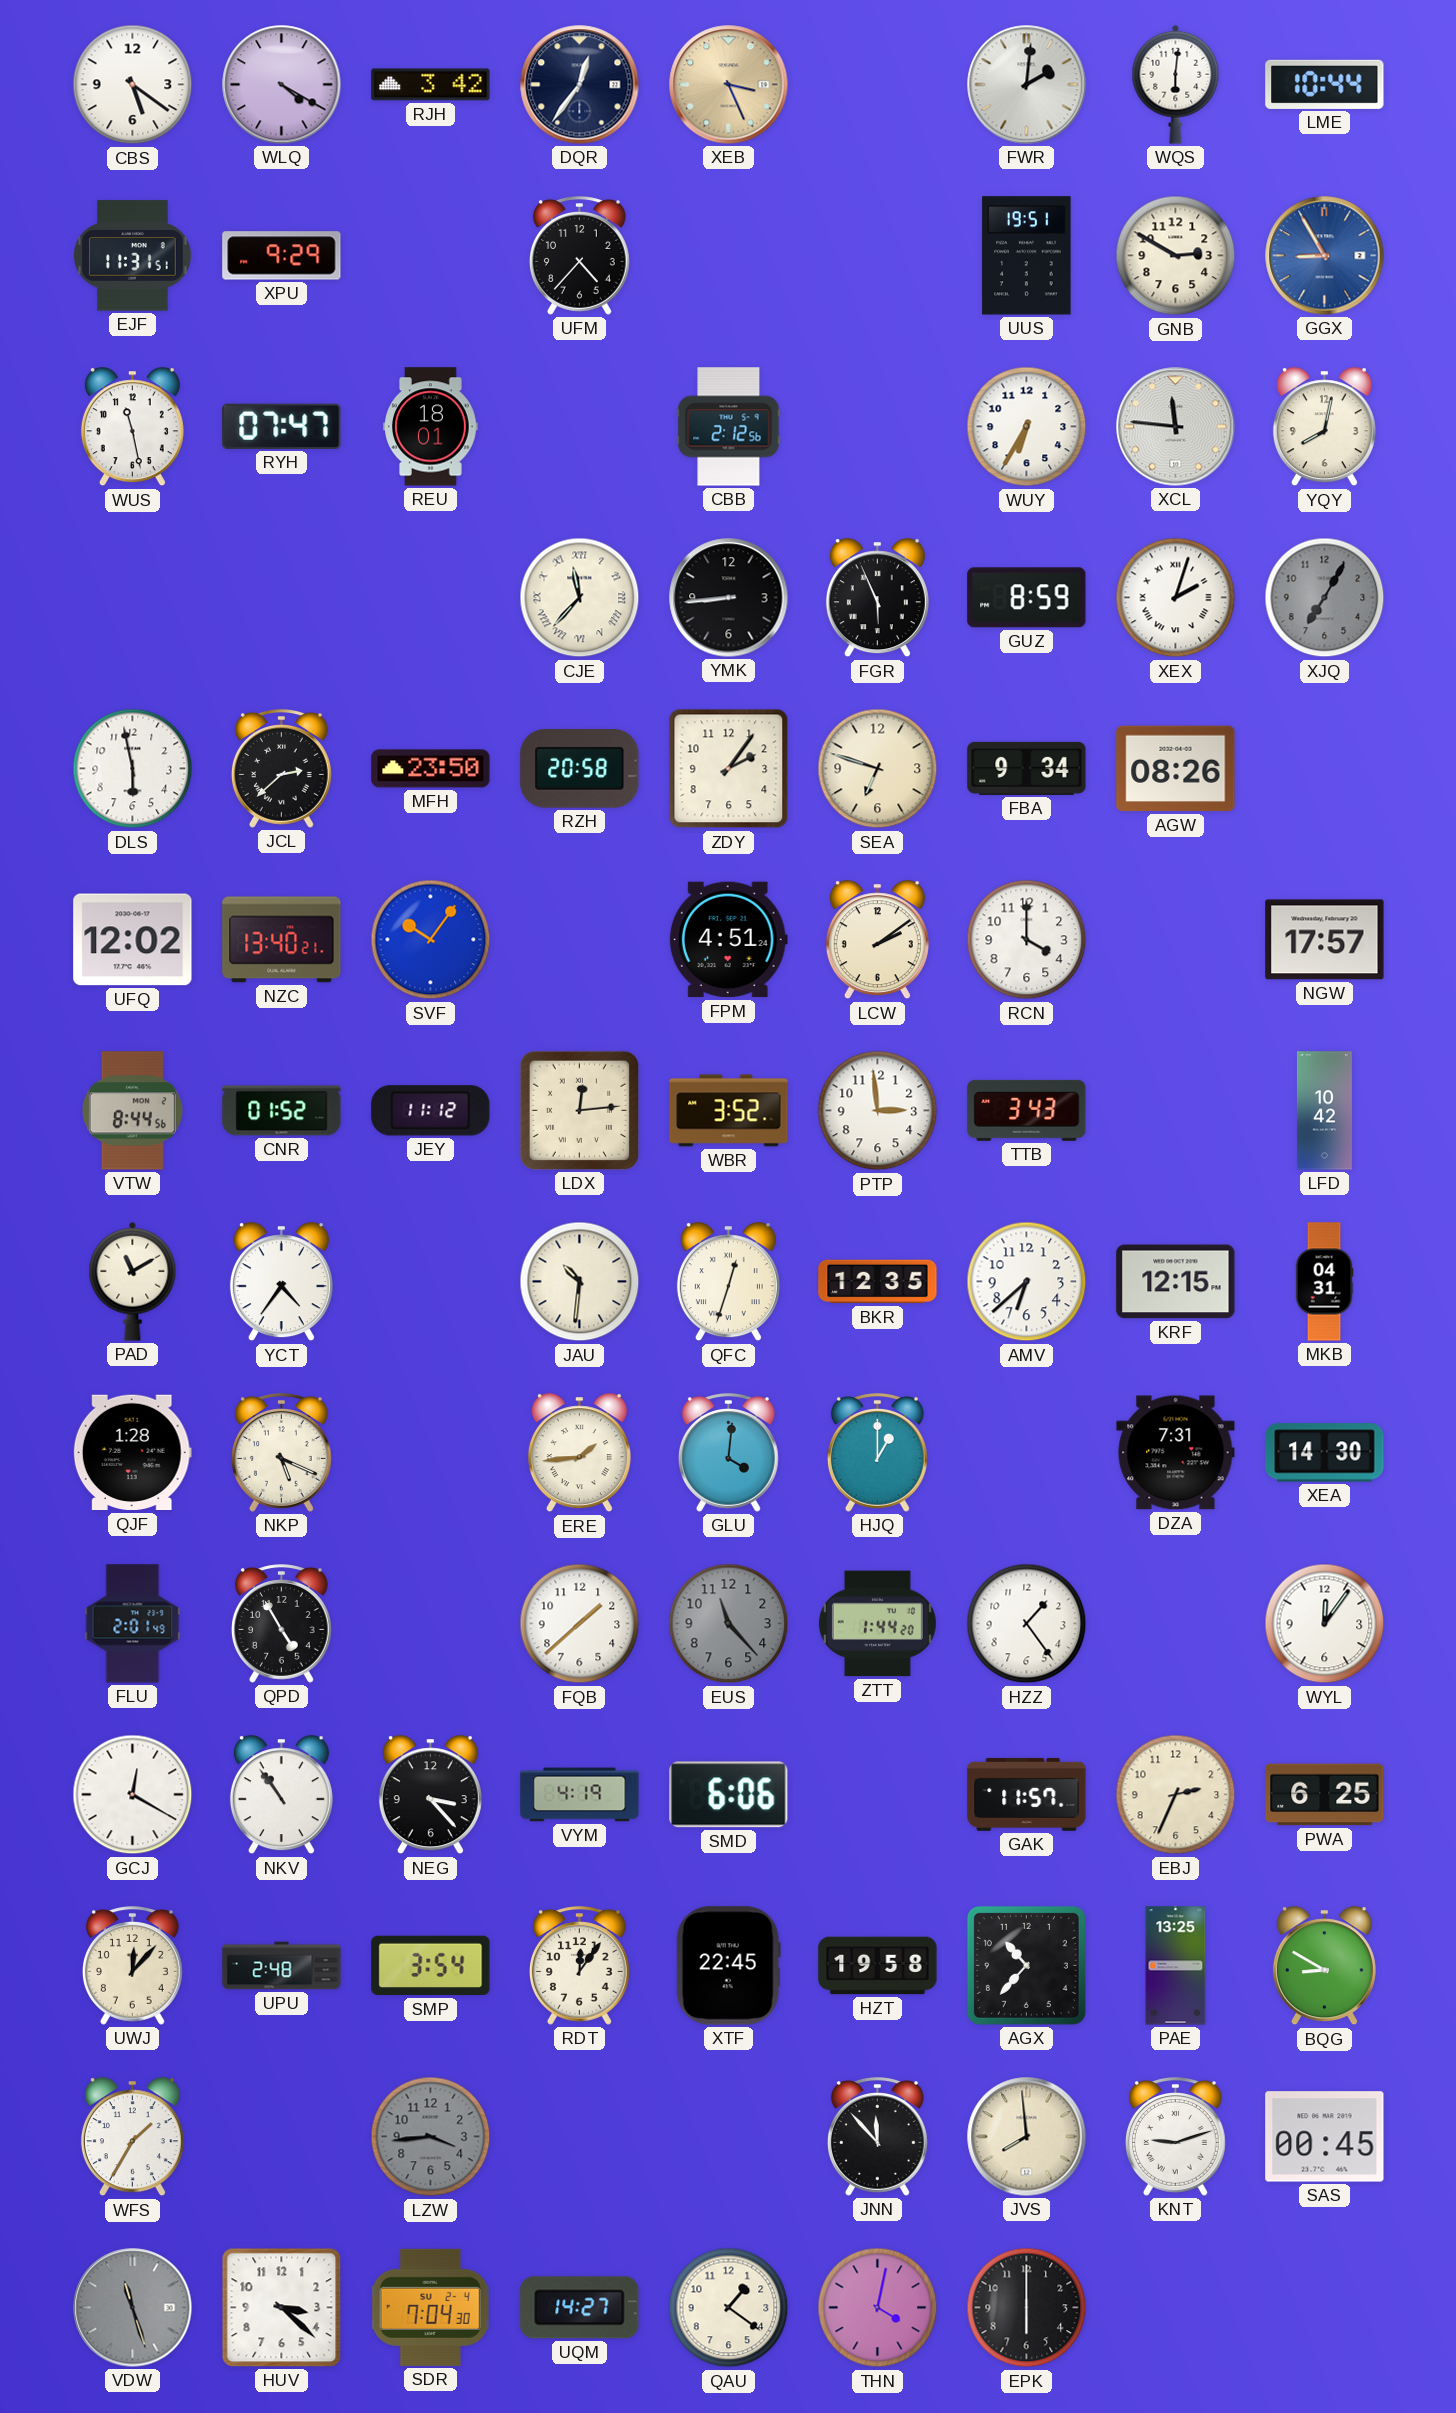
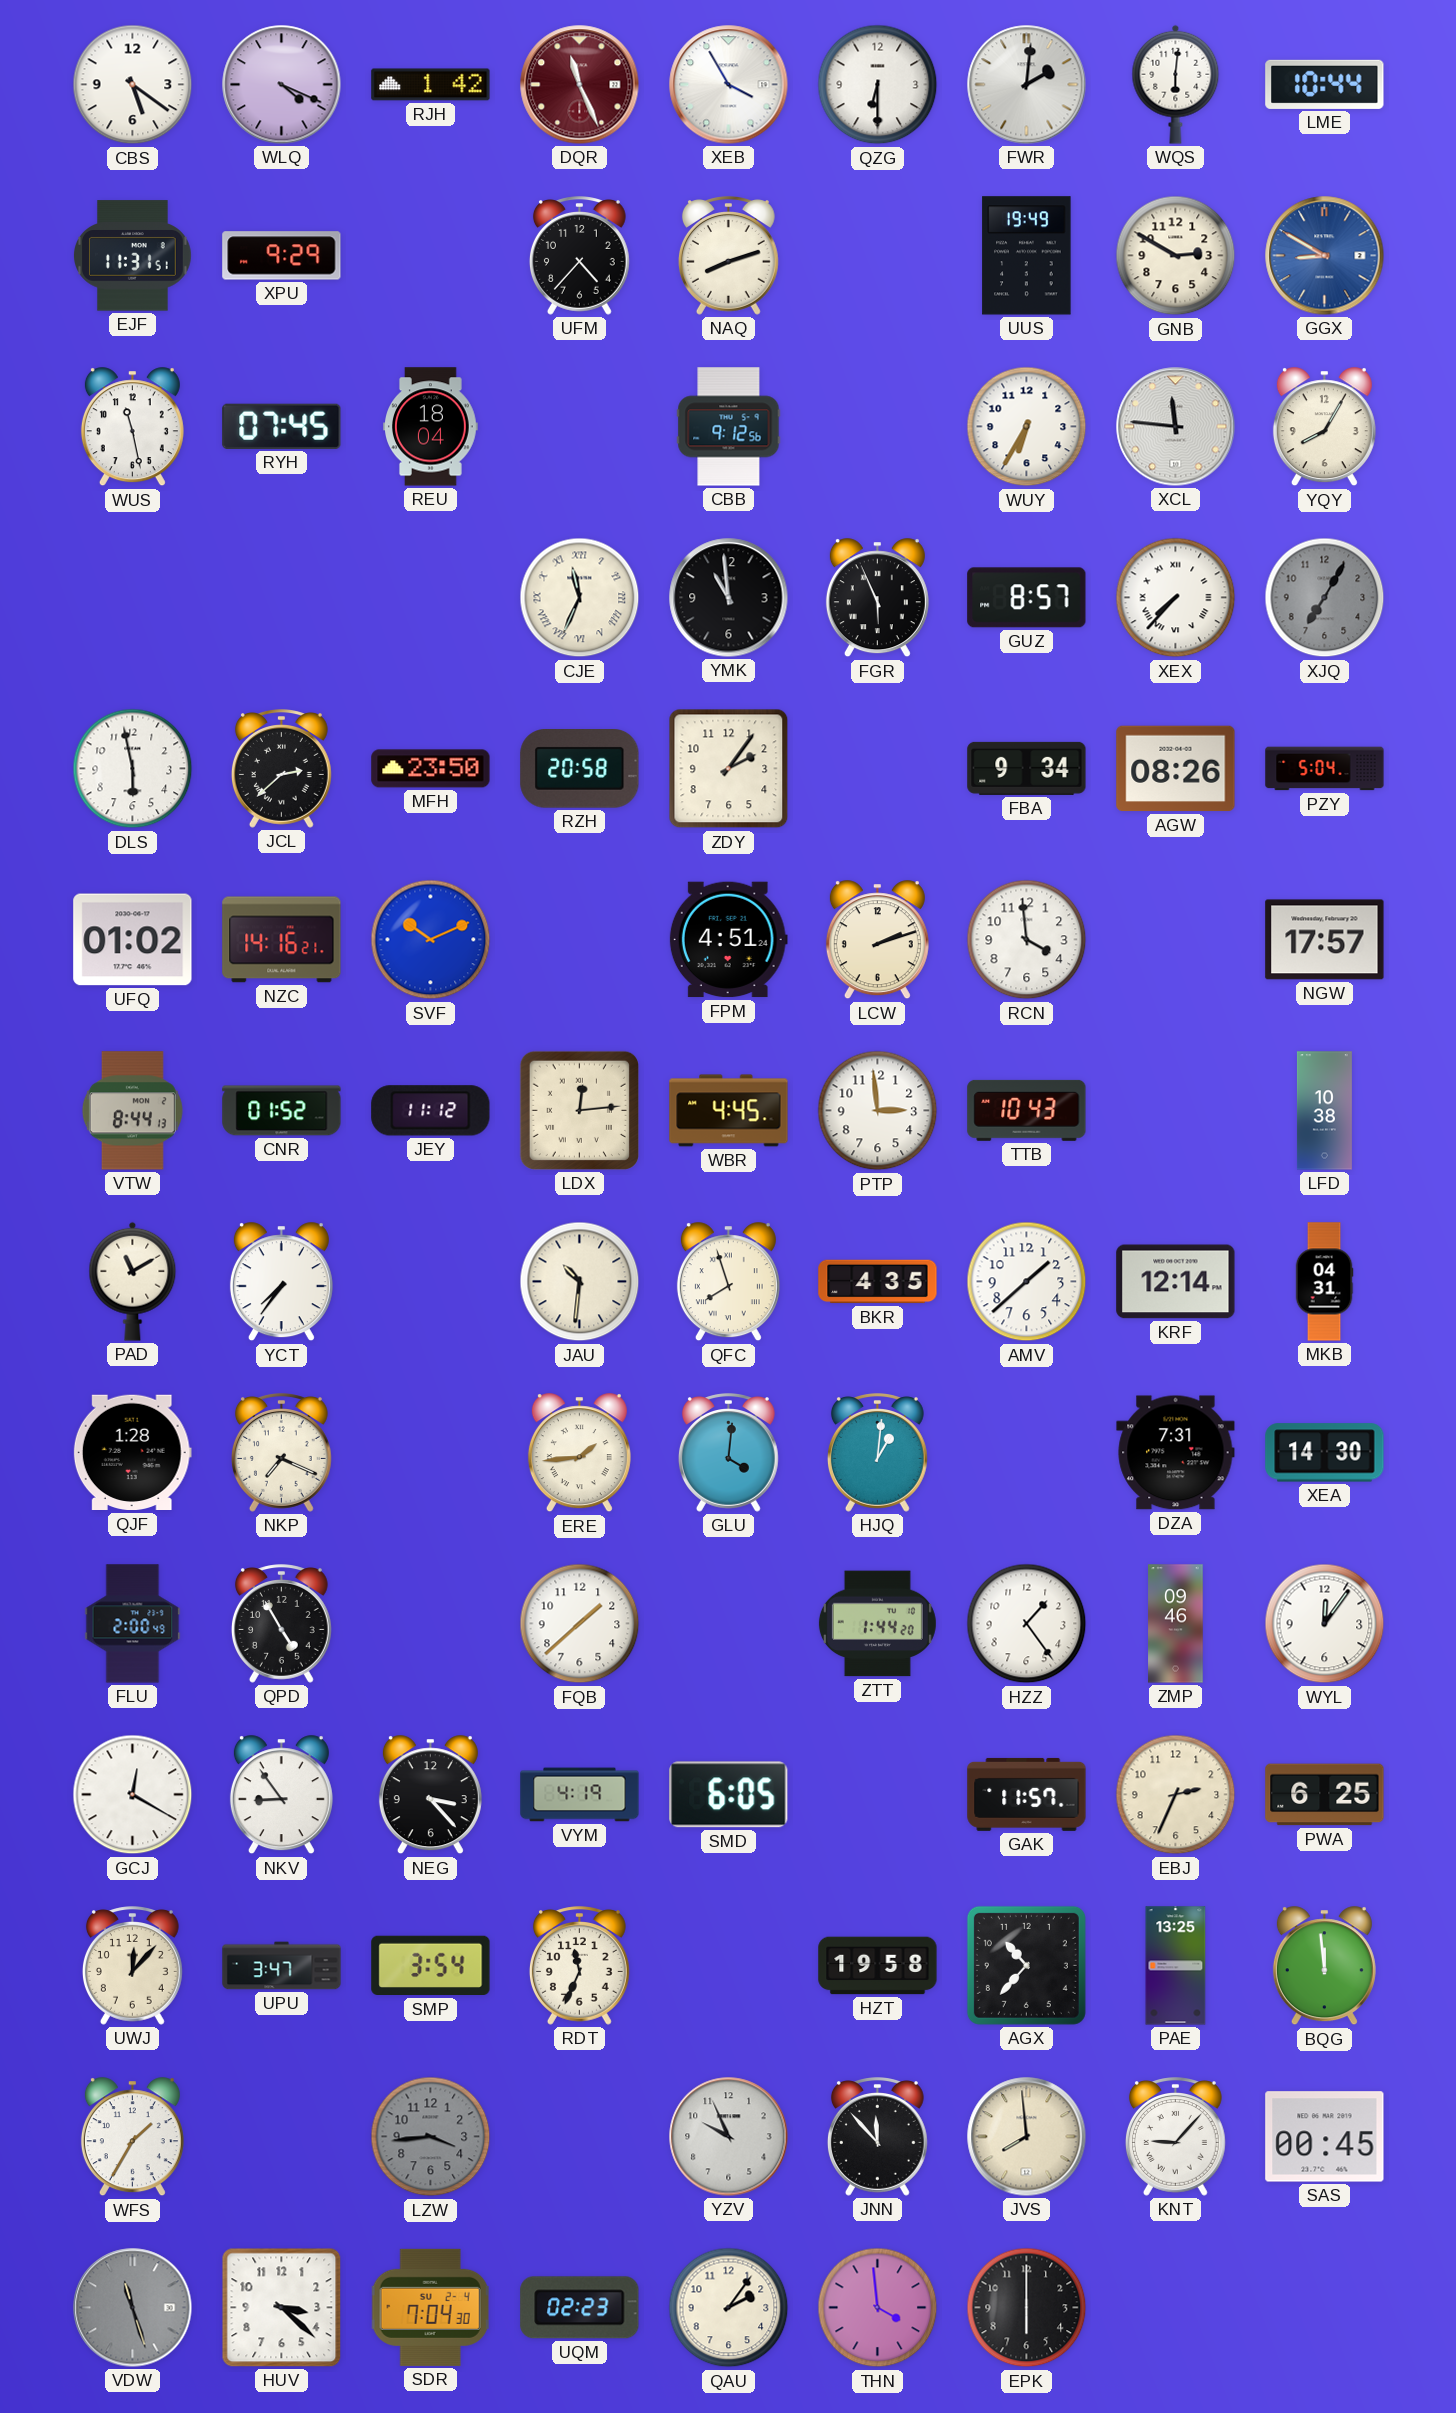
WLQ: 4:20 -> 4:19
RJH: 3:42 -> 1:42
DQR: 12:36 -> 11:26
DQR dial: navy -> burgundy
XEB: 3:26 -> 3:55
XEB dial: champagne -> white
QZG: none -> 6:30
NAQ: none -> 8:12
UUS: 19:51 -> 19:49
GGX: 8:55 -> 8:50
RYH: 07:47 -> 07:45
REU: 18:01 -> 18:04
CBB: 2:12 -> 9:12
YQY: 8:02 -> 8:05
CJE: 11:37 -> 11:34
YMK: 8:44 -> 10:59
GUZ: 8:59 -> 8:57
XEX: 2:03 -> 7:37
SEA: 6:48 -> none
PZY: none -> 5:04
UFQ: 12:02 -> 01:02
NZC: 13:40 -> 14:16
SVF: 10:06 -> 10:11
LCW: 2:09 -> 2:12
RCN: 4:00 -> 3:59
VTW: 8:44:56 -> 8:44:13
WBR: 3:52 -> 4:45
TTB: 3:43 -> 10:43
LFD: 10:42 -> 10:38
YCT: 4:36 -> 7:36
QFC: 12:33 -> 7:57
BKR: 12:35 -> 4:35
AMV: 6:38 -> 1:38
KRF: 12:15 -> 12:14
NKP: 5:19 -> 7:19
HJQ: 1:00 -> 1:01
FLU: 2:01 -> 2:00
EUS: 11:23 -> none
ZMP: none -> 09:46
NKV: 10:54 -> 8:54
SMD: 6:06 -> 6:05
UPU: 2:48 -> 3:47
RDT: 12:06 -> 11:34
XTF: 22:45 -> none
BQG: 8:50 -> 11:59
YZV: none -> 9:56
KNT: 9:12 -> 9:07
UQM: 14:27 -> 02:23
QAU: 1:21 -> 2:06
THN: 4:02 -> 3:59
